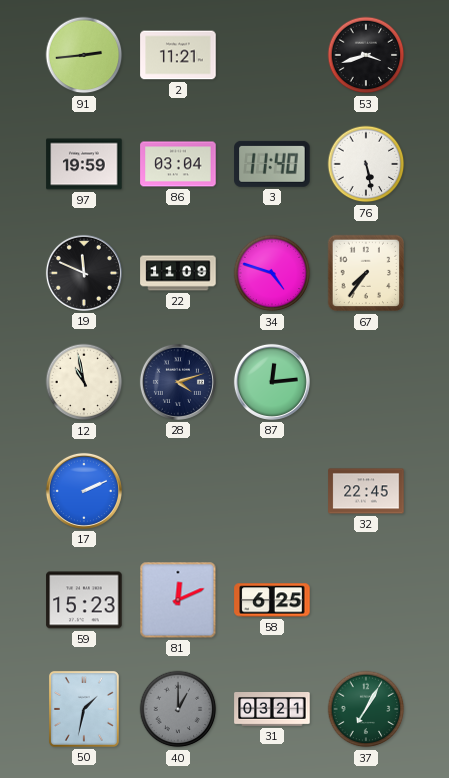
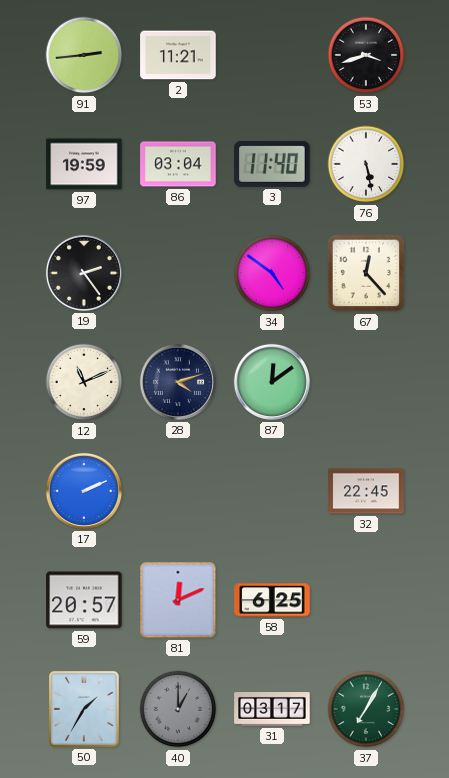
19: 11:49 -> 2:24
22: 11:09 -> none
34: 4:48 -> 4:51
67: 7:36 -> 12:23
12: 10:58 -> 11:11
87: 12:14 -> 12:09
59: 15:23 -> 20:57
50: 1:32 -> 1:35
31: 03:21 -> 03:17
